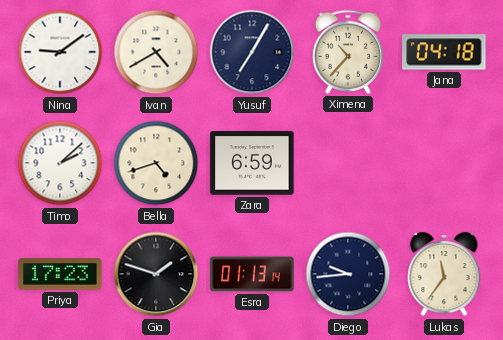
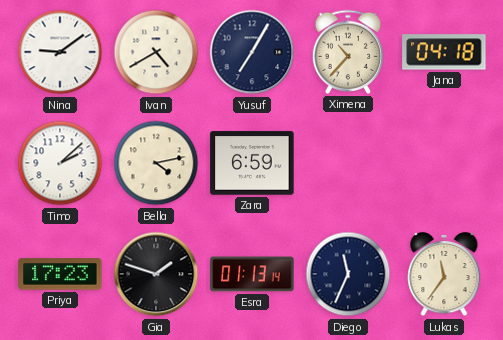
Bella: 4:42 -> 4:13
Diego: 9:44 -> 11:34
